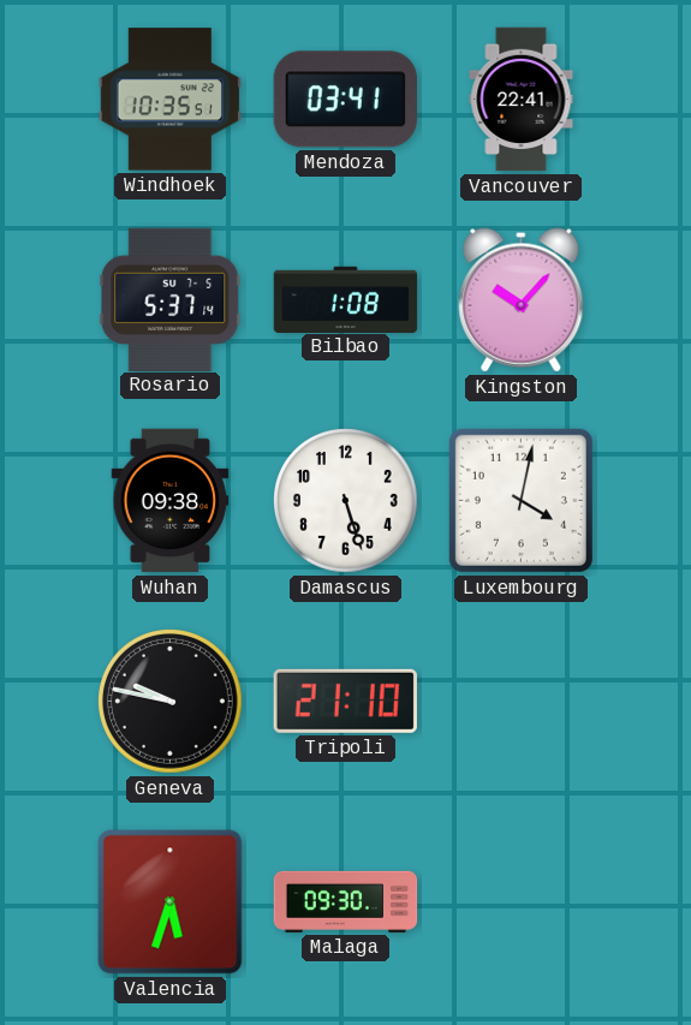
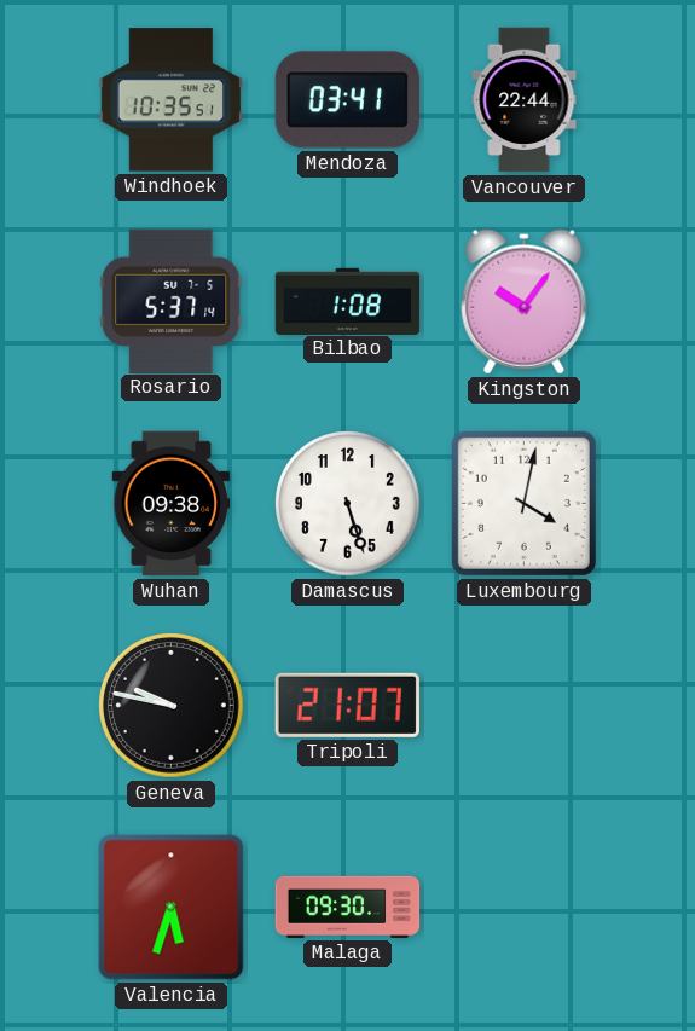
Vancouver: 22:41 -> 22:44
Kingston: 10:07 -> 10:06
Tripoli: 21:10 -> 21:07
